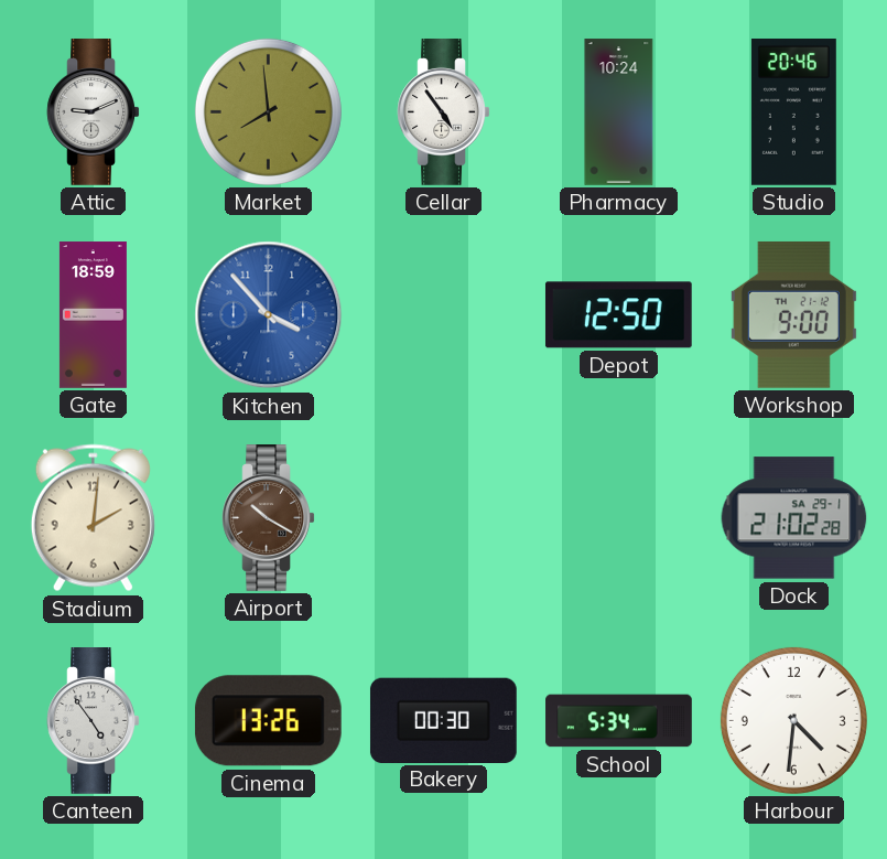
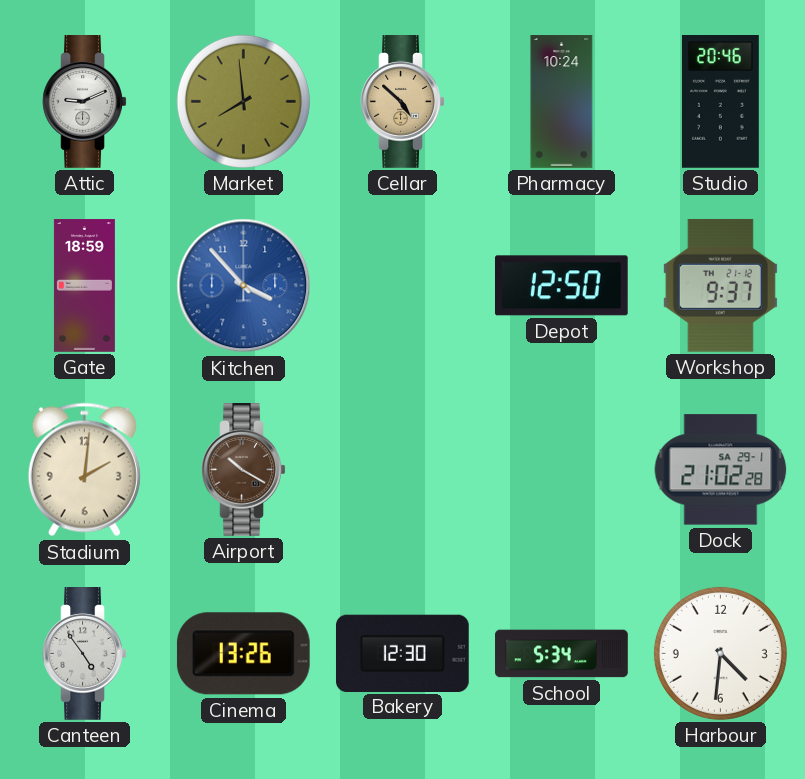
Cellar: 4:54 -> 4:52
Cellar dial: white -> champagne
Workshop: 9:00 -> 9:37
Bakery: 00:30 -> 12:30
